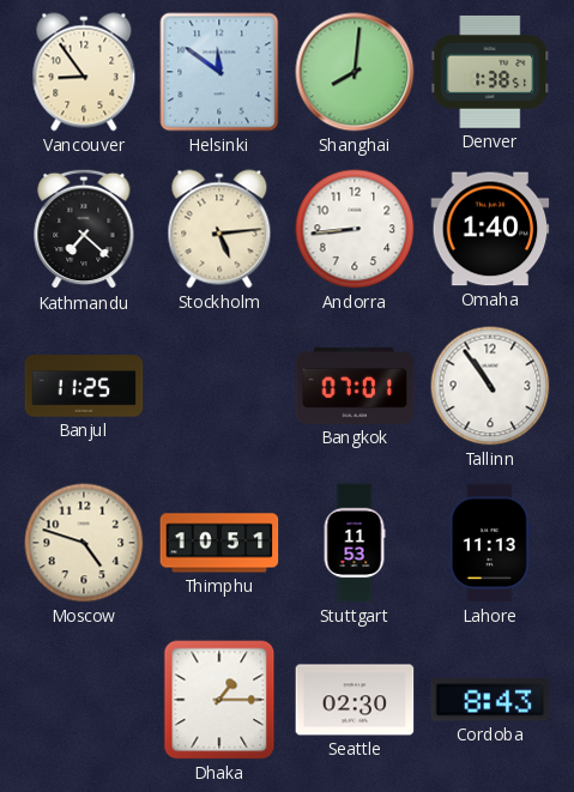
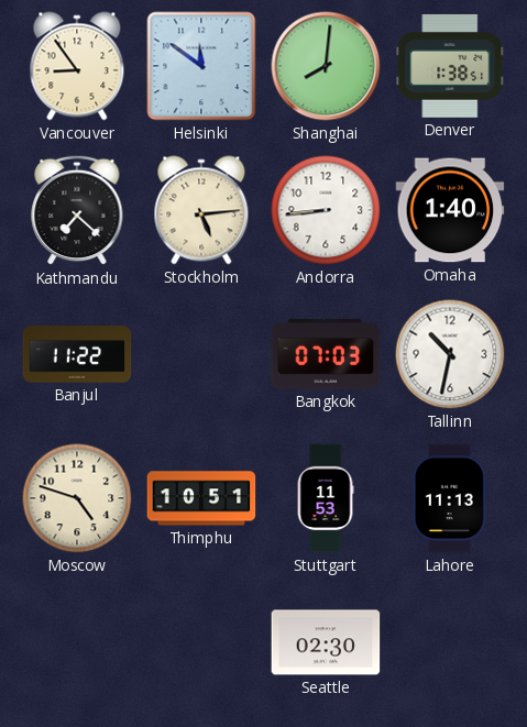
Banjul: 11:25 -> 11:22
Bangkok: 07:01 -> 07:03
Tallinn: 10:54 -> 10:32
Dhaka: 1:15 -> none
Cordoba: 8:43 -> none
